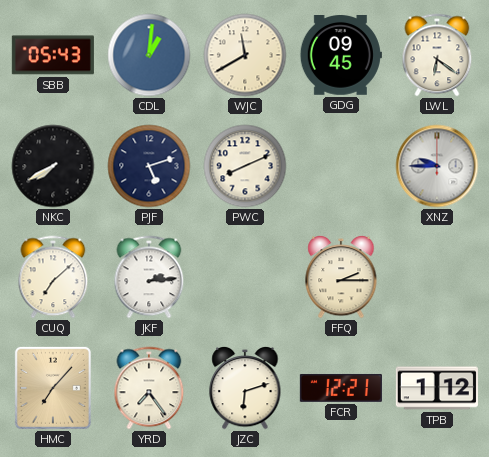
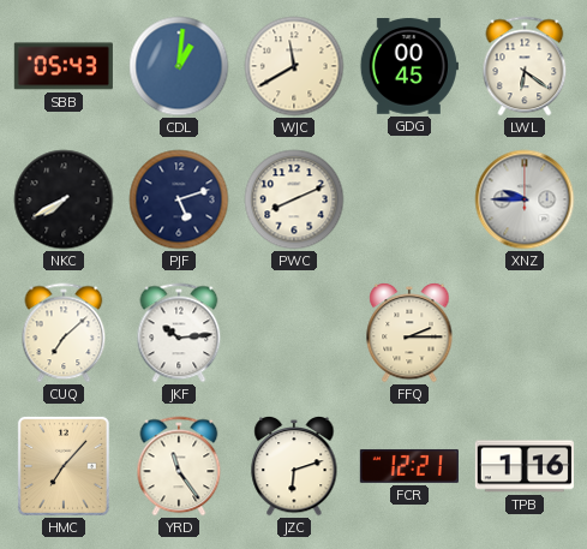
GDG: 09:45 -> 00:45
JKF: 2:14 -> 10:14
YRD: 7:24 -> 11:24
TPB: 1:12 -> 1:16
